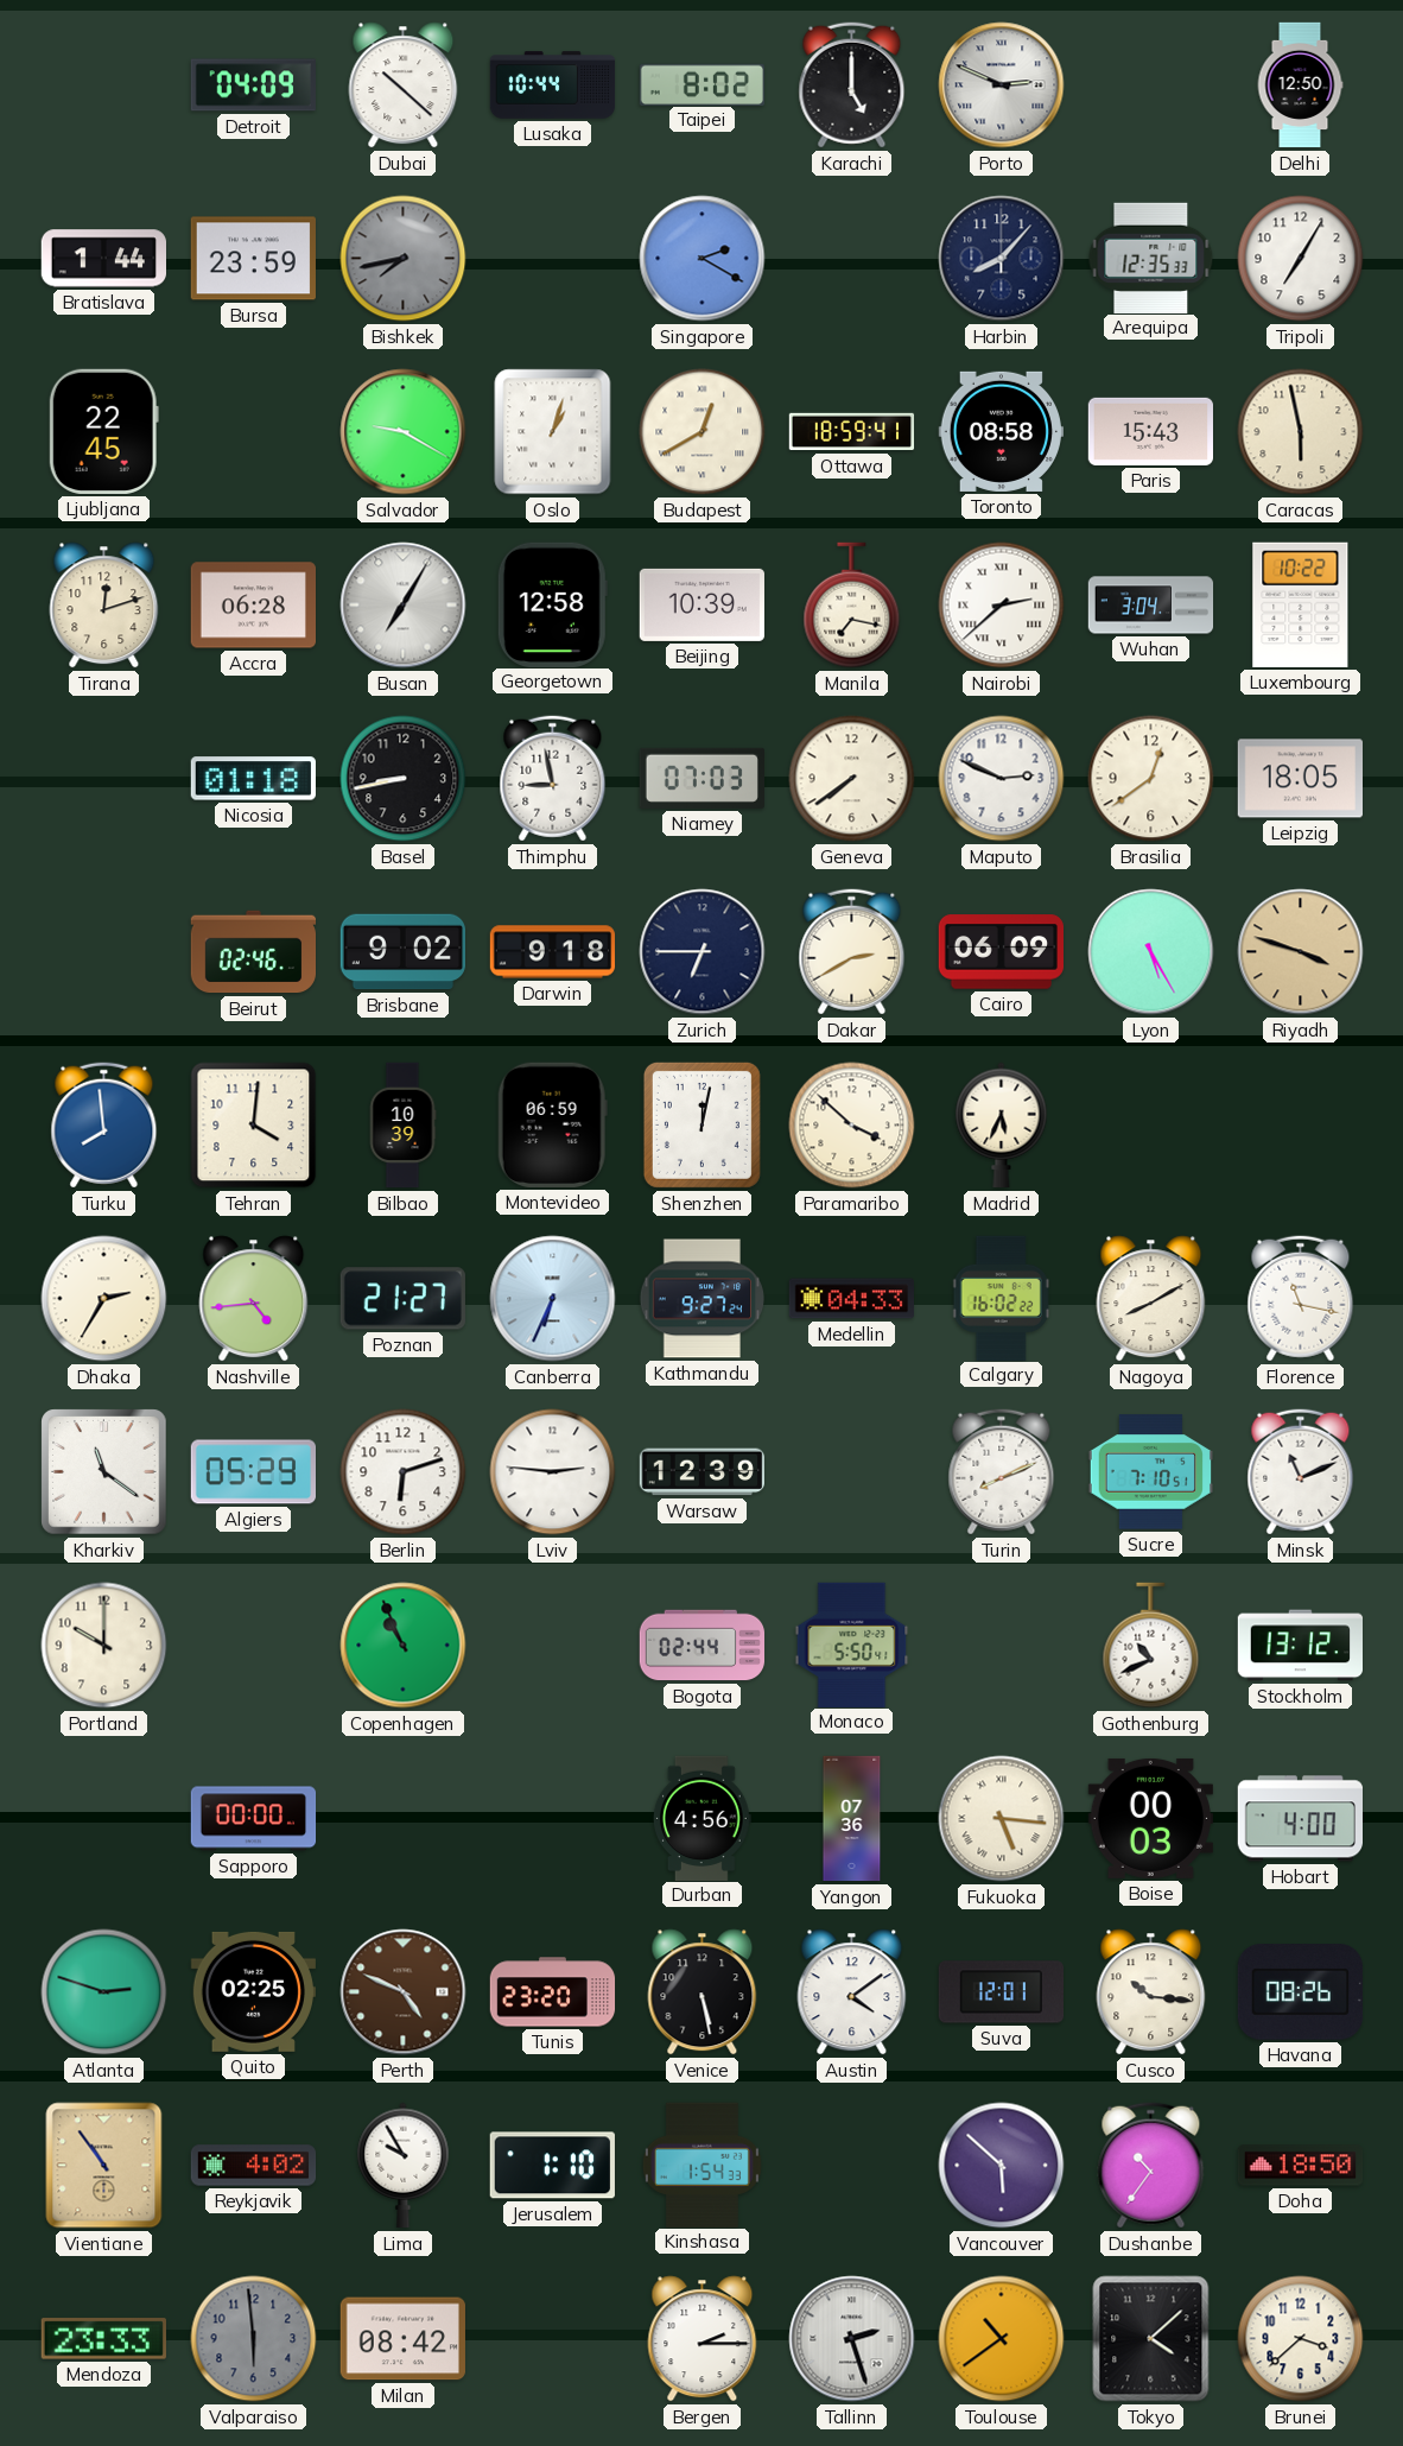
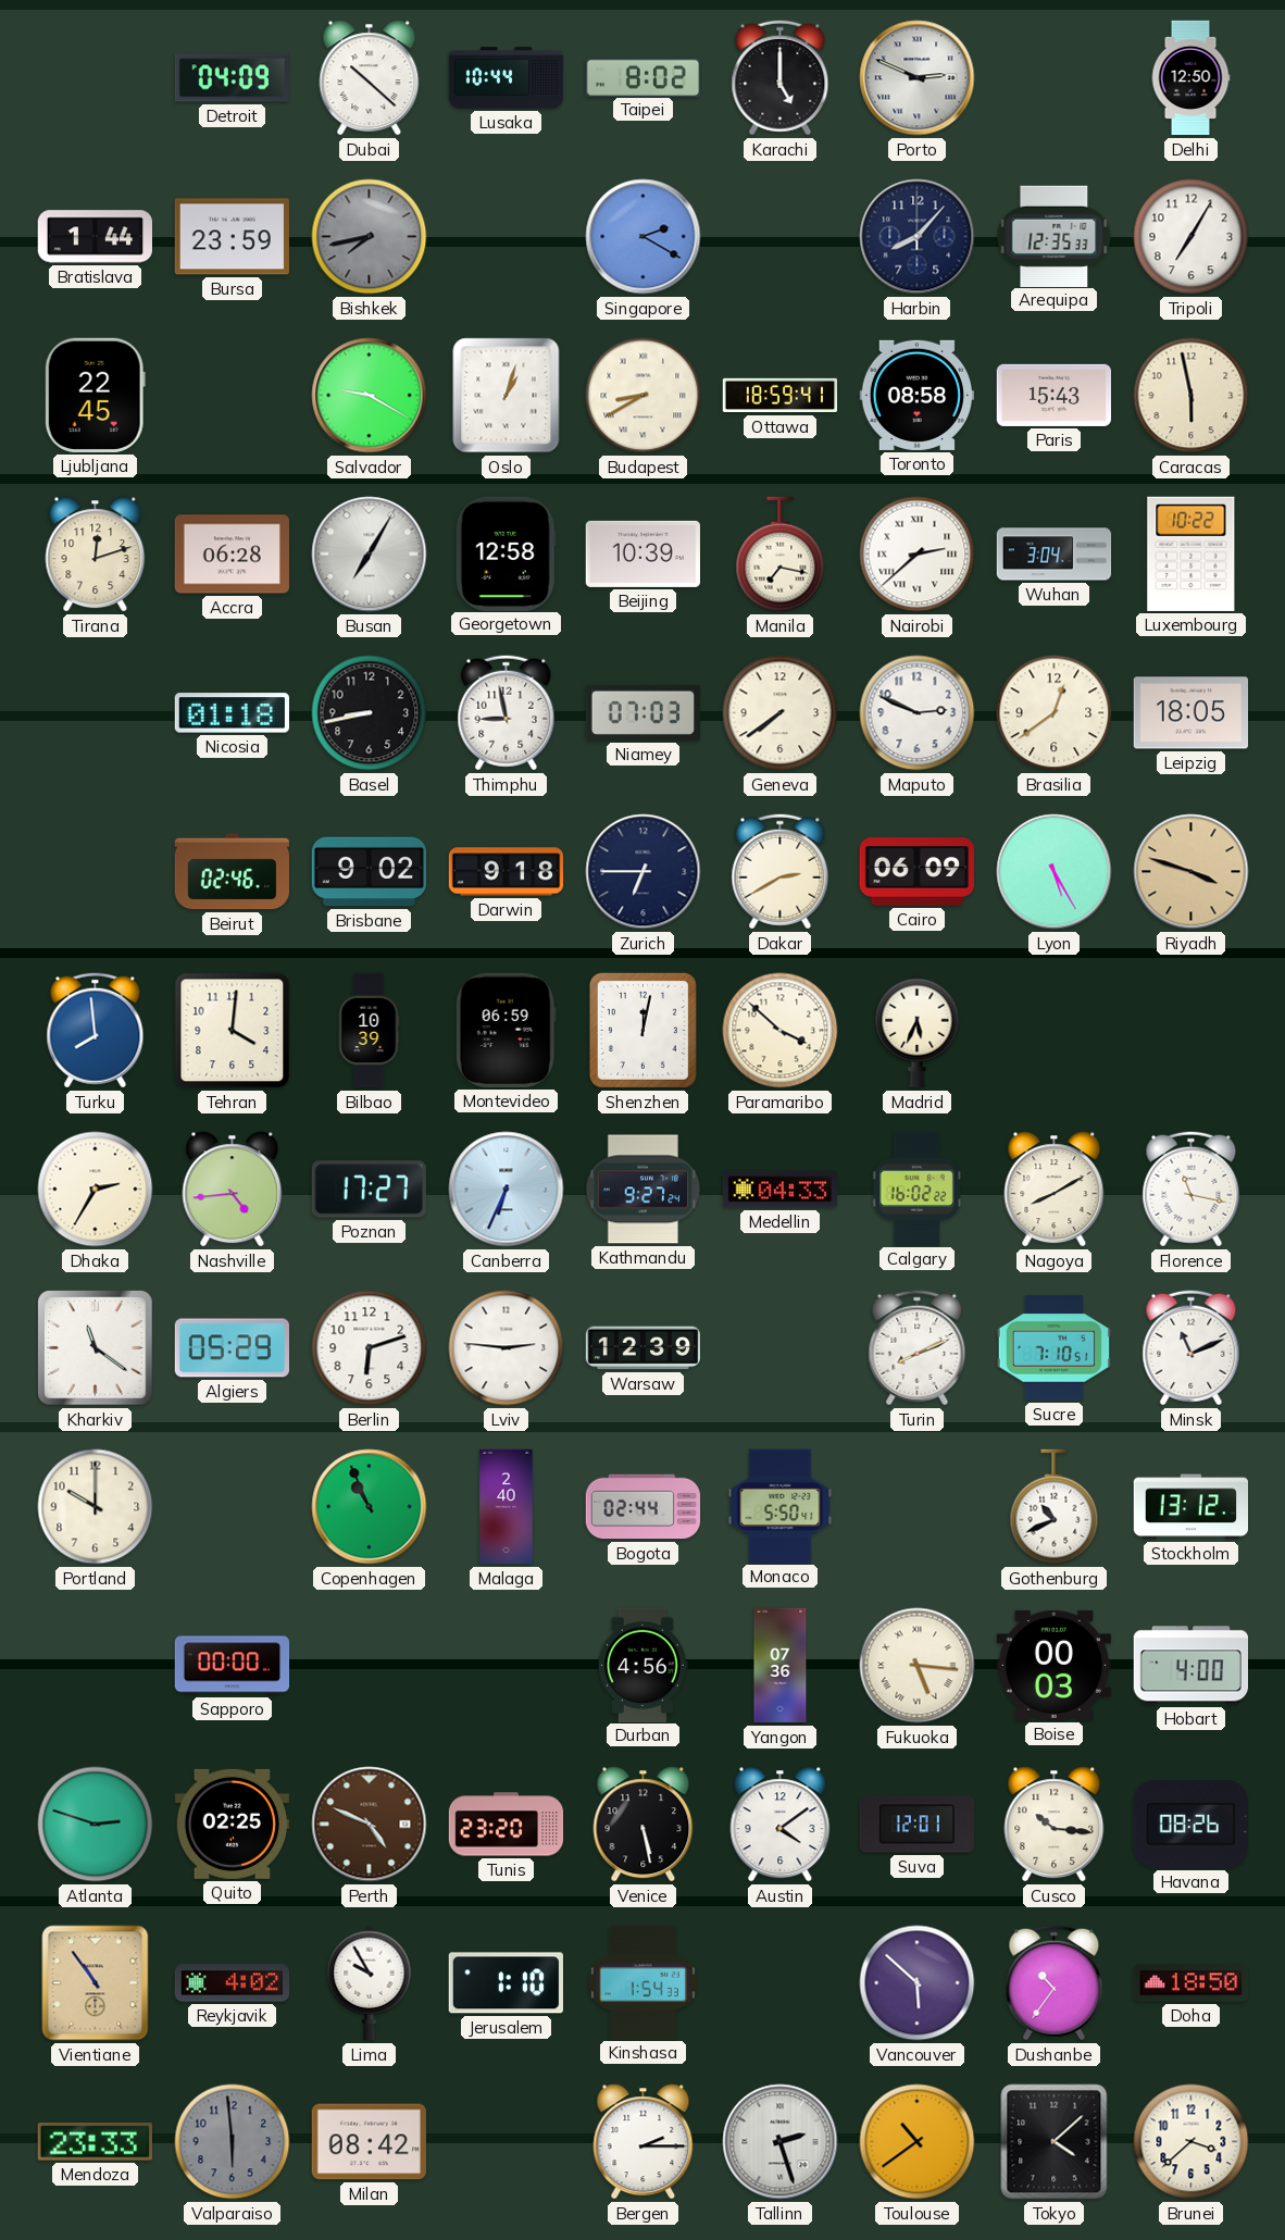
Budapest: 12:40 -> 8:40
Poznan: 21:27 -> 17:27
Malaga: none -> 2:40
